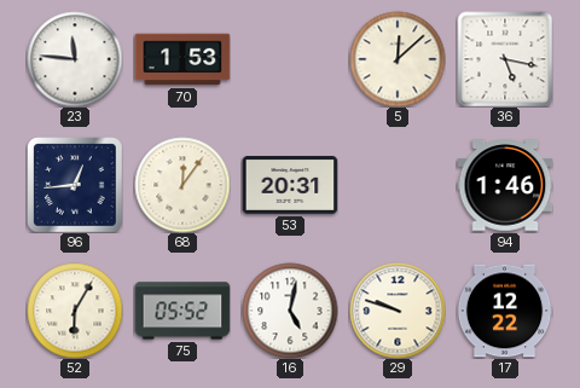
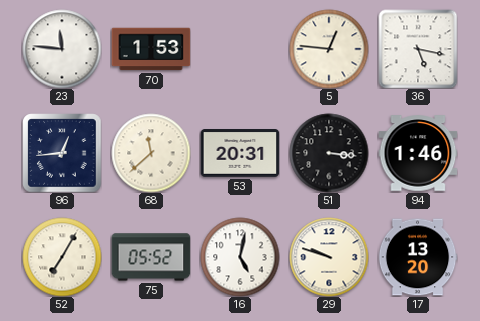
5: 12:08 -> 12:46
68: 12:06 -> 11:38
51: none -> 3:16
52: 6:05 -> 7:05
17: 12:22 -> 13:20
